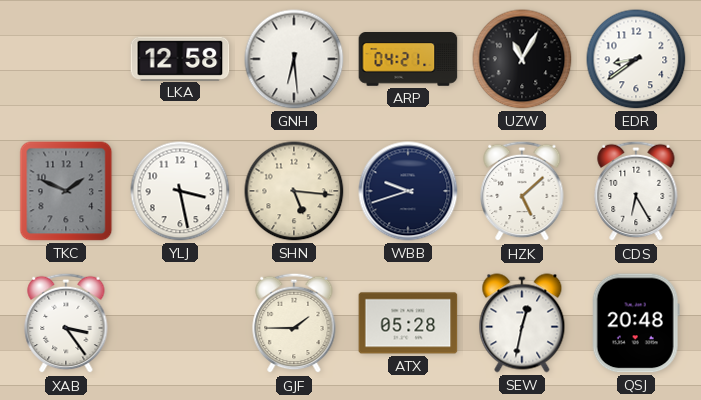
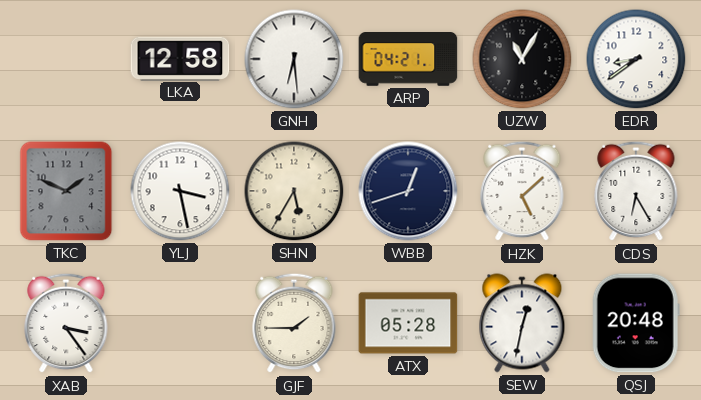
SHN: 5:16 -> 5:35
WBB: 9:42 -> 12:42
